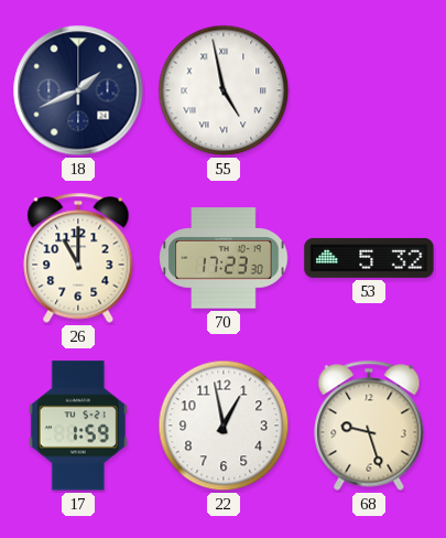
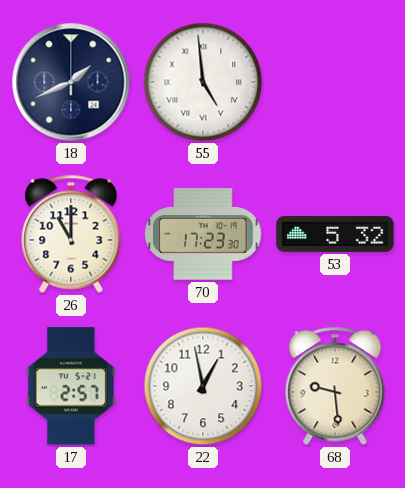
55: 4:58 -> 4:59
17: 1:59 -> 2:57
68: 9:27 -> 9:29
